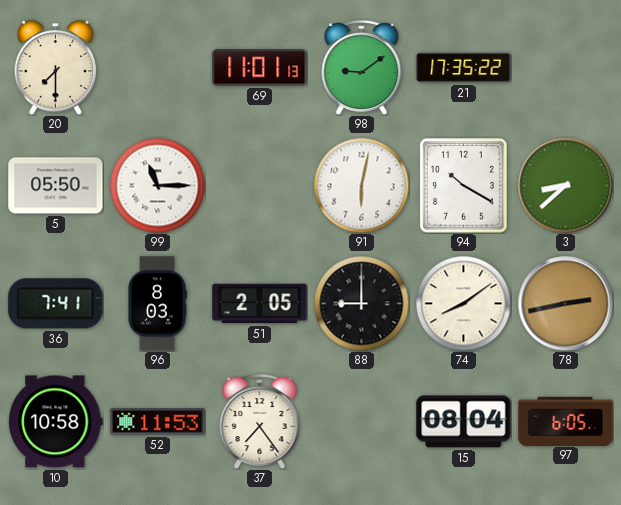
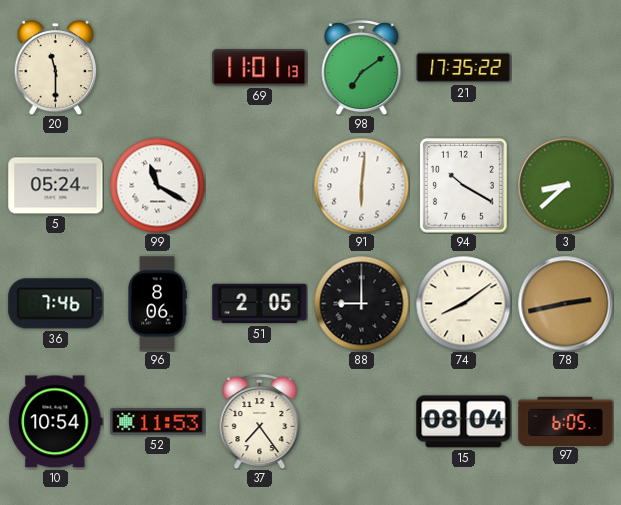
20: 7:30 -> 11:30
98: 9:09 -> 7:09
5: 05:50 -> 05:24
99: 11:15 -> 11:20
91: 6:02 -> 6:01
36: 7:41 -> 7:46
96: 8:03 -> 8:06
10: 10:58 -> 10:54
